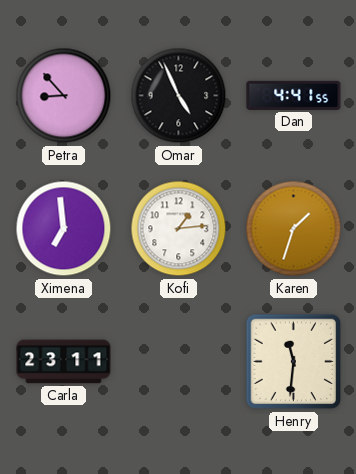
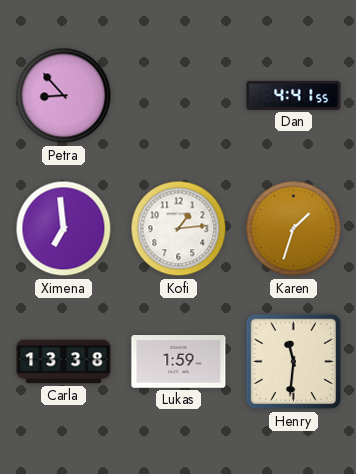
Omar: 4:56 -> none
Carla: 23:11 -> 13:38
Lukas: none -> 1:59
